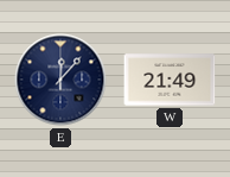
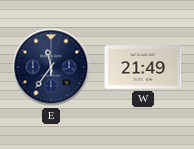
E: 12:07 -> 11:36
